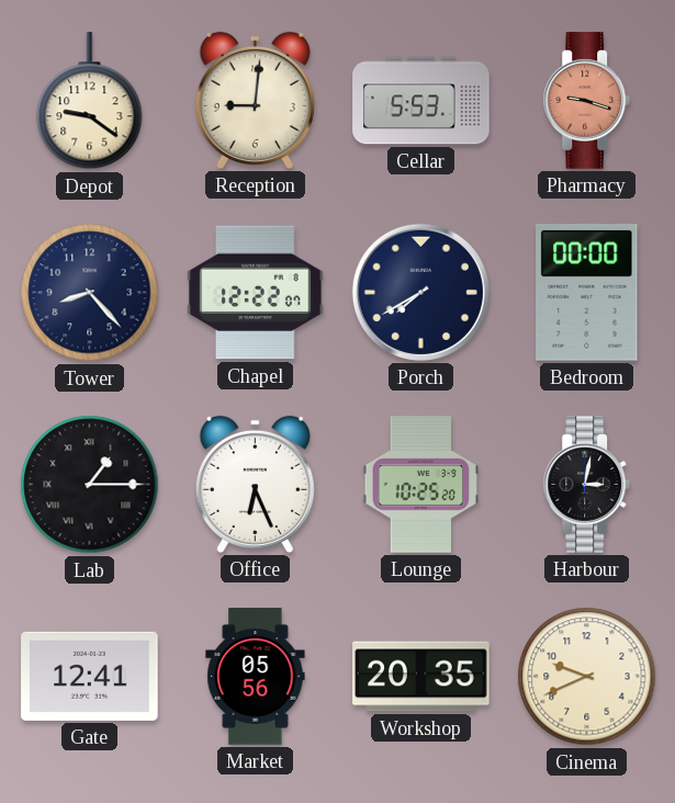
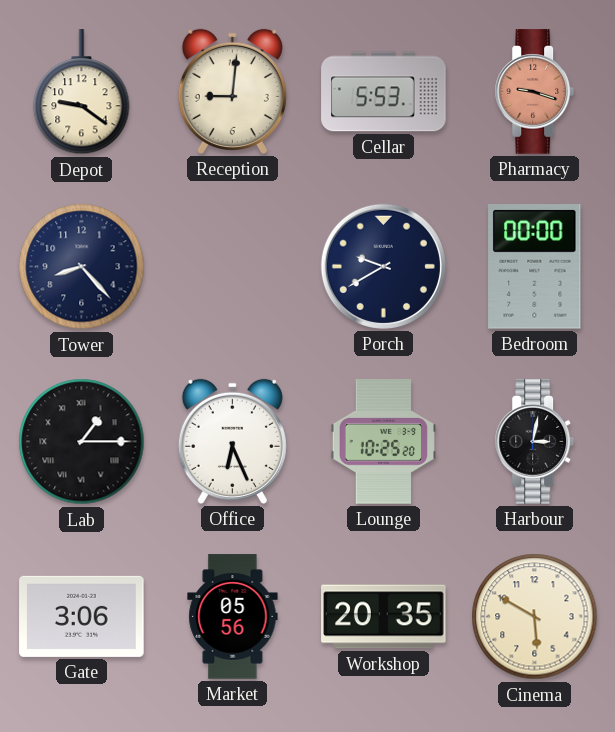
Chapel: 12:22 -> none
Porch: 7:40 -> 9:40
Gate: 12:41 -> 3:06
Cinema: 9:41 -> 5:50
